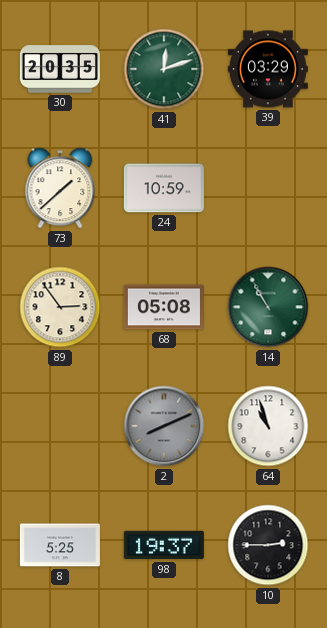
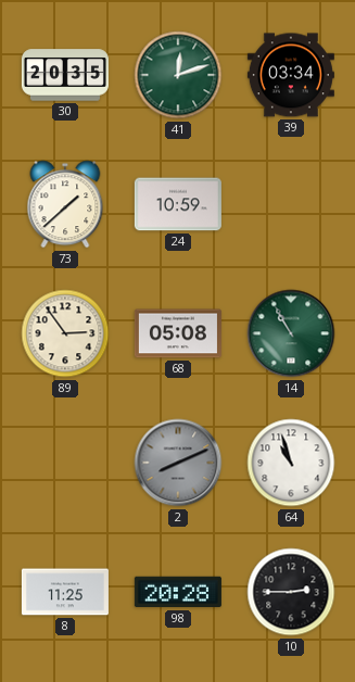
39: 03:29 -> 03:34
8: 5:25 -> 11:25
98: 19:37 -> 20:28
